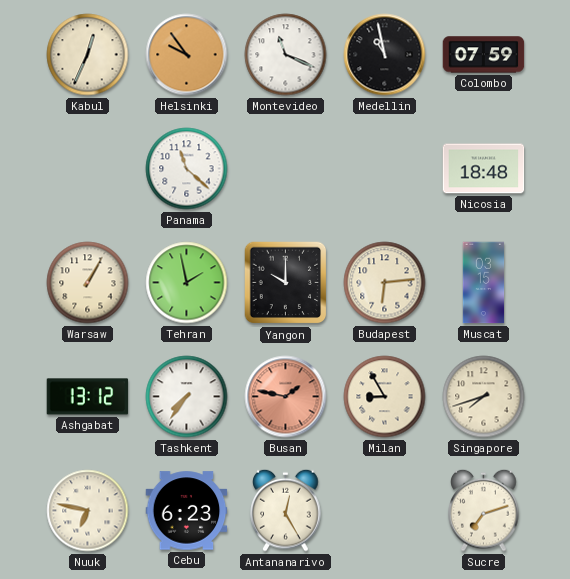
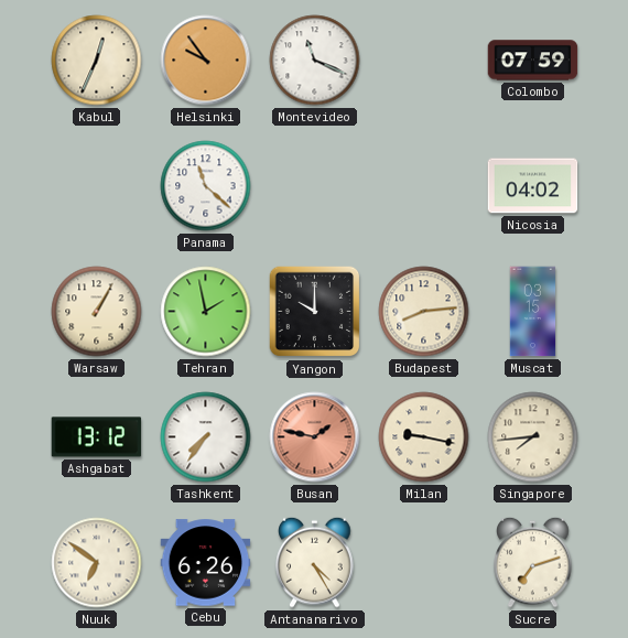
Medellin: 10:58 -> none
Nicosia: 18:48 -> 04:02
Budapest: 6:14 -> 8:14
Milan: 8:55 -> 9:17
Singapore: 7:42 -> 7:44
Nuuk: 6:47 -> 6:51
Cebu: 6:23 -> 6:26
Antananarivo: 12:25 -> 4:25
